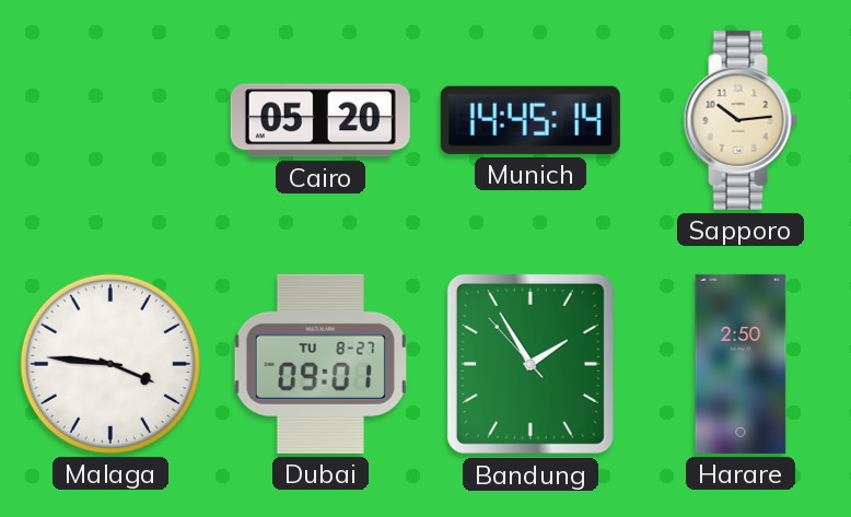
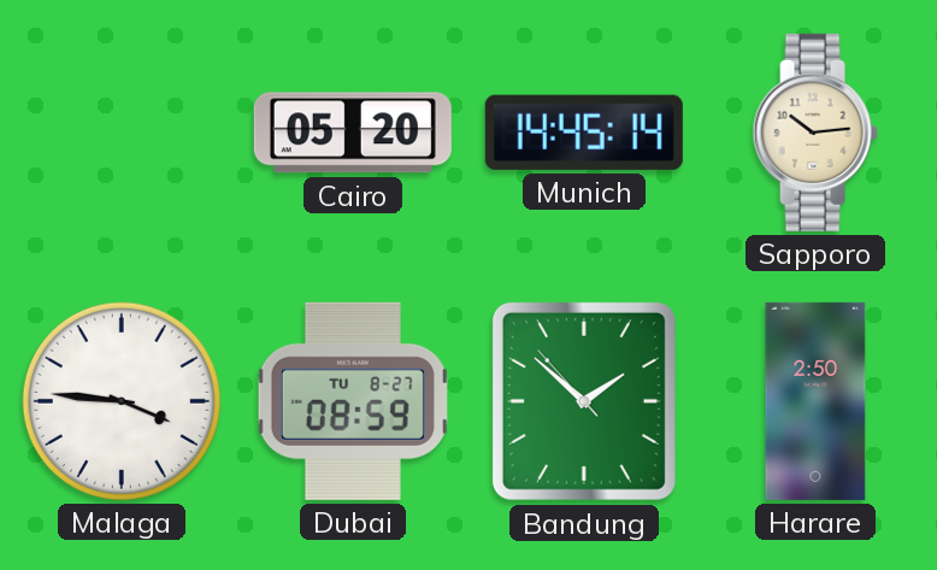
Dubai: 09:01 -> 08:59
Bandung: 1:54 -> 1:51
